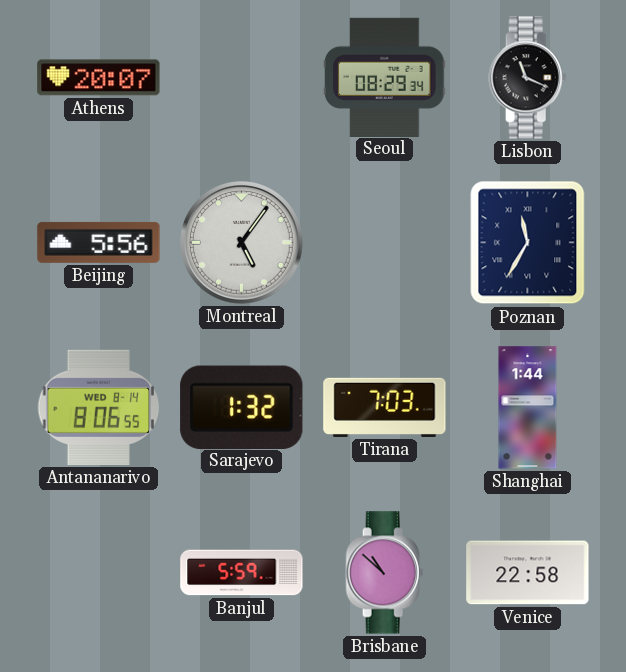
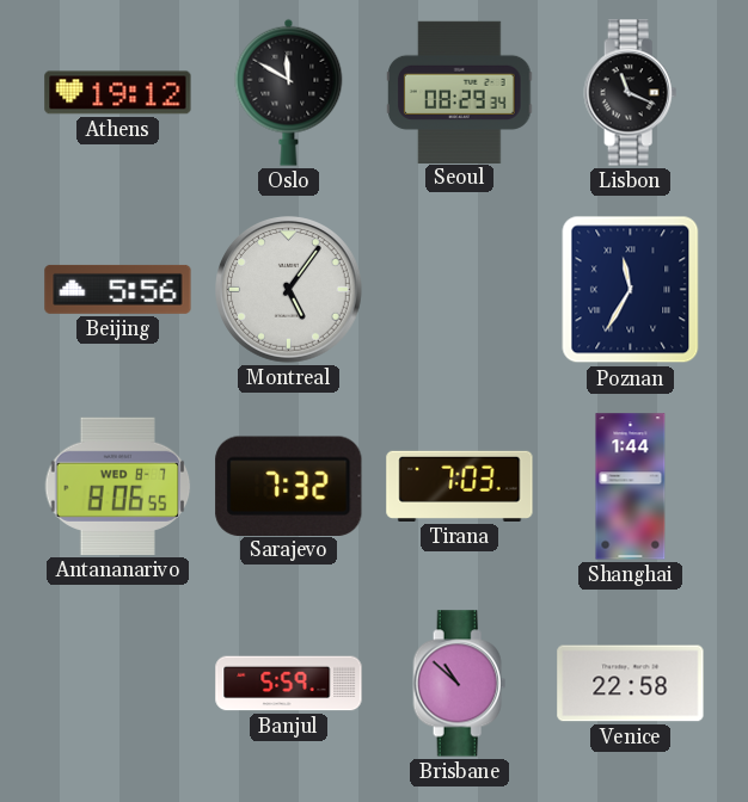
Athens: 20:07 -> 19:12
Oslo: none -> 11:50
Antananarivo date: WED 8-14 -> WED 8-7
Sarajevo: 1:32 -> 7:32
